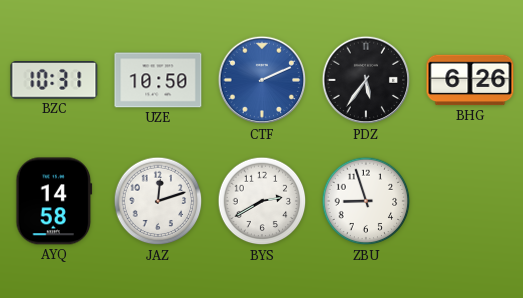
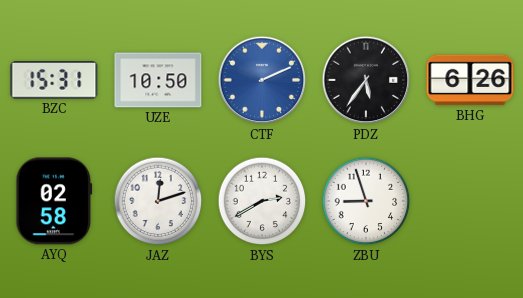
BZC: 10:31 -> 15:31
AYQ: 14:58 -> 02:58
